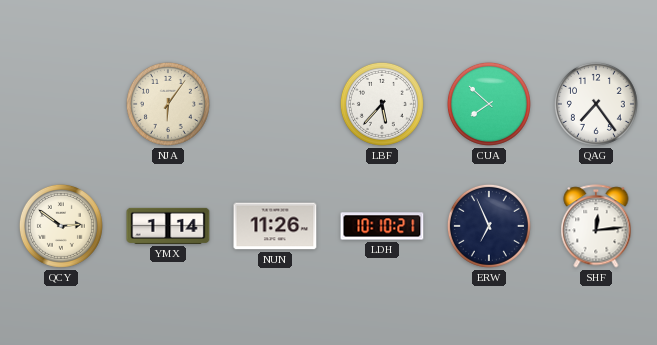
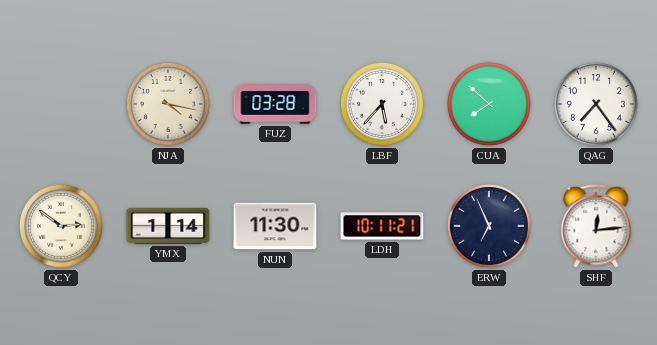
NJA: 6:06 -> 4:17
FUZ: none -> 03:28
NUN: 11:26 -> 11:30
LDH: 10:10 -> 10:11
